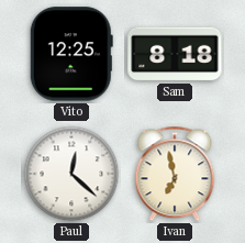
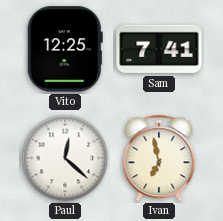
Sam: 8:18 -> 7:41
